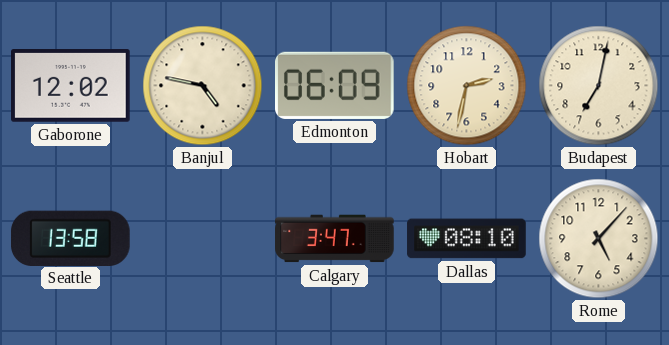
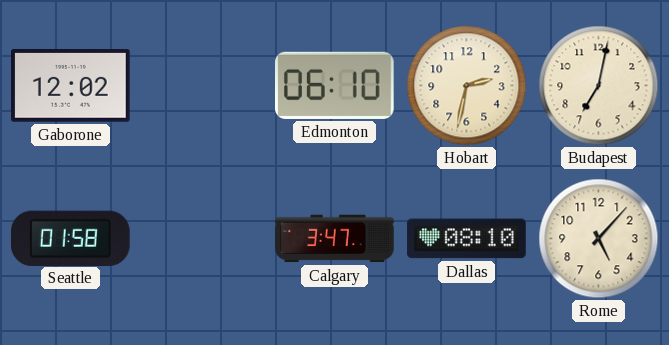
Banjul: 4:47 -> none
Edmonton: 06:09 -> 06:10
Seattle: 13:58 -> 01:58
